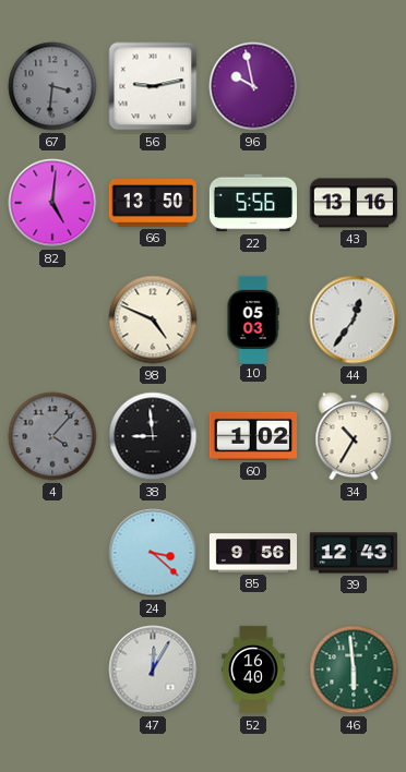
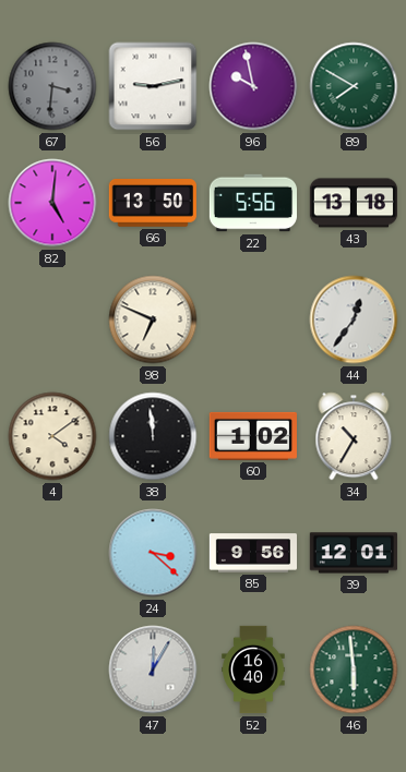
89: none -> 7:50
43: 13:16 -> 13:18
98: 4:49 -> 6:49
10: 05:03 -> none
4: 4:07 -> 4:09
4 dial: grey -> cream
38: 8:59 -> 11:59
39: 12:43 -> 12:01
